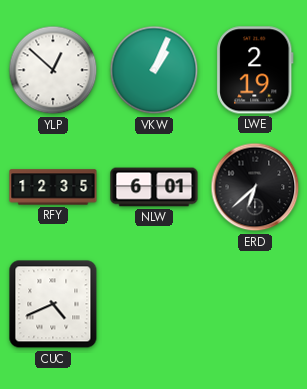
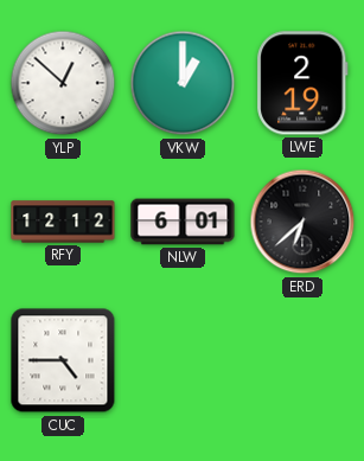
VKW: 1:04 -> 1:00
RFY: 12:35 -> 12:12
CUC: 4:41 -> 4:45
